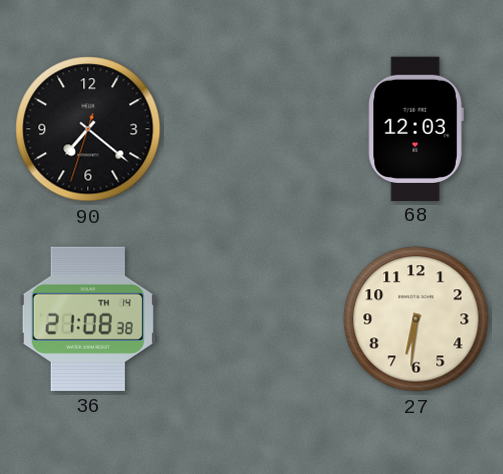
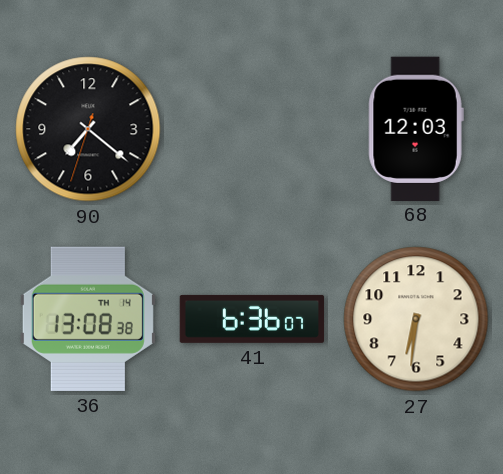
36: 21:08 -> 13:08
41: none -> 6:36
